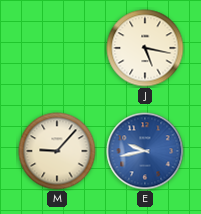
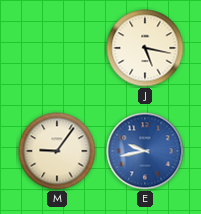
M: 9:07 -> 9:06
